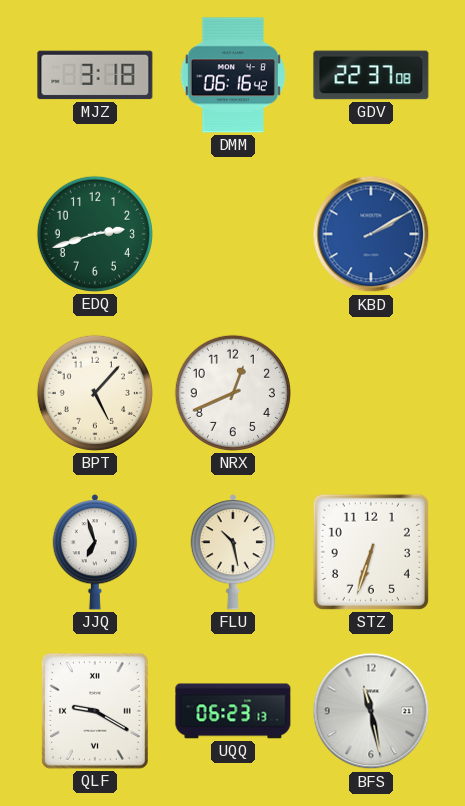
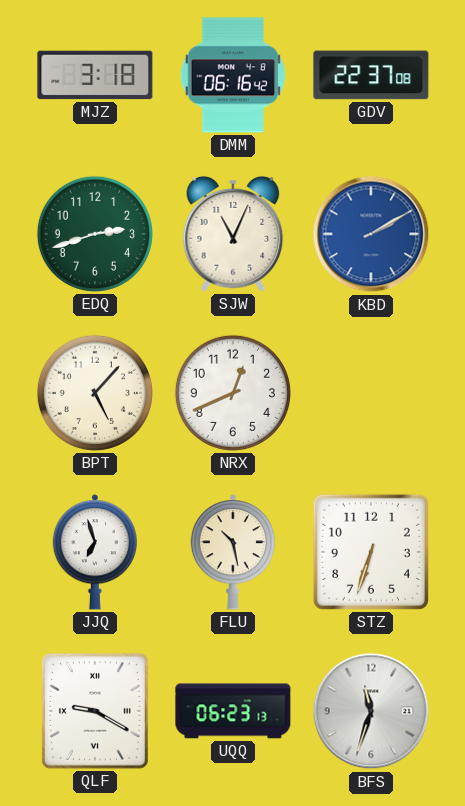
SJW: none -> 11:04
BFS: 11:28 -> 11:33
